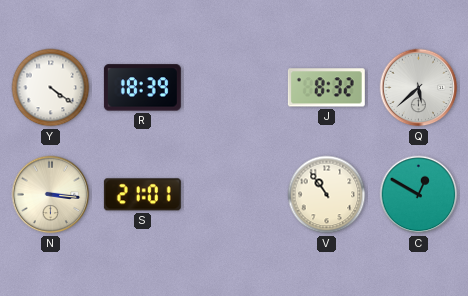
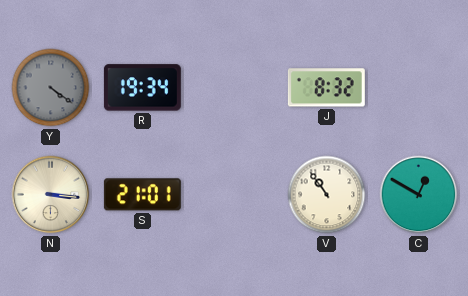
Y dial: white -> grey
R: 18:39 -> 19:34
Q: 5:38 -> none
